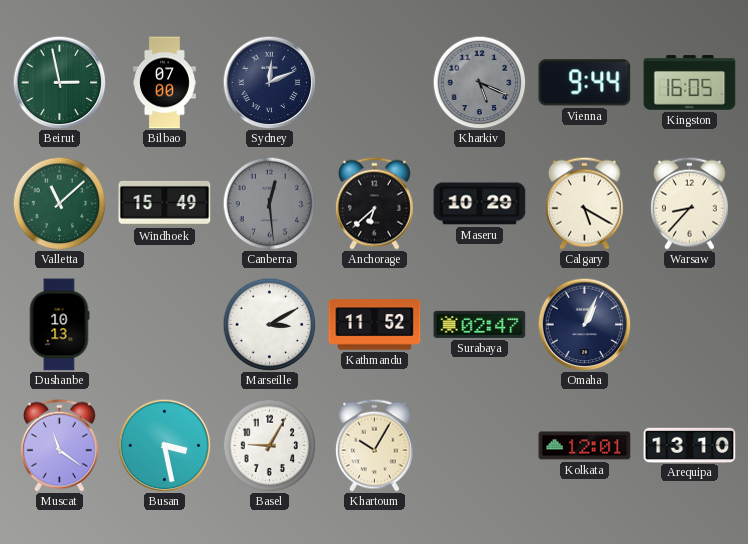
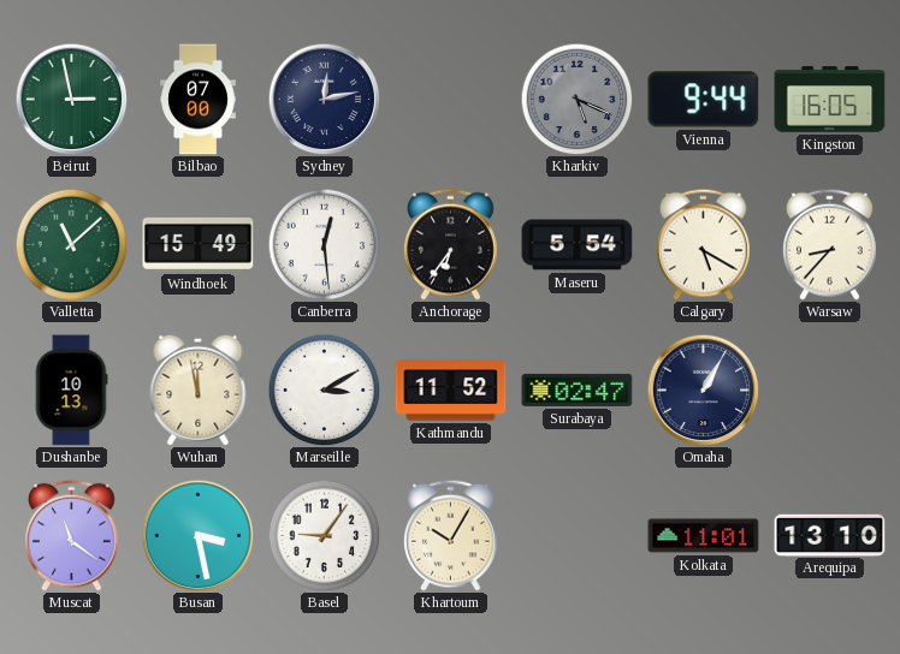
Sydney: 12:11 -> 12:13
Canberra dial: grey -> white
Anchorage: 6:38 -> 6:36
Maseru: 10:29 -> 5:54
Wuhan: none -> 11:58
Omaha: 1:04 -> 1:05
Basel: 9:05 -> 9:06
Kolkata: 12:01 -> 11:01
